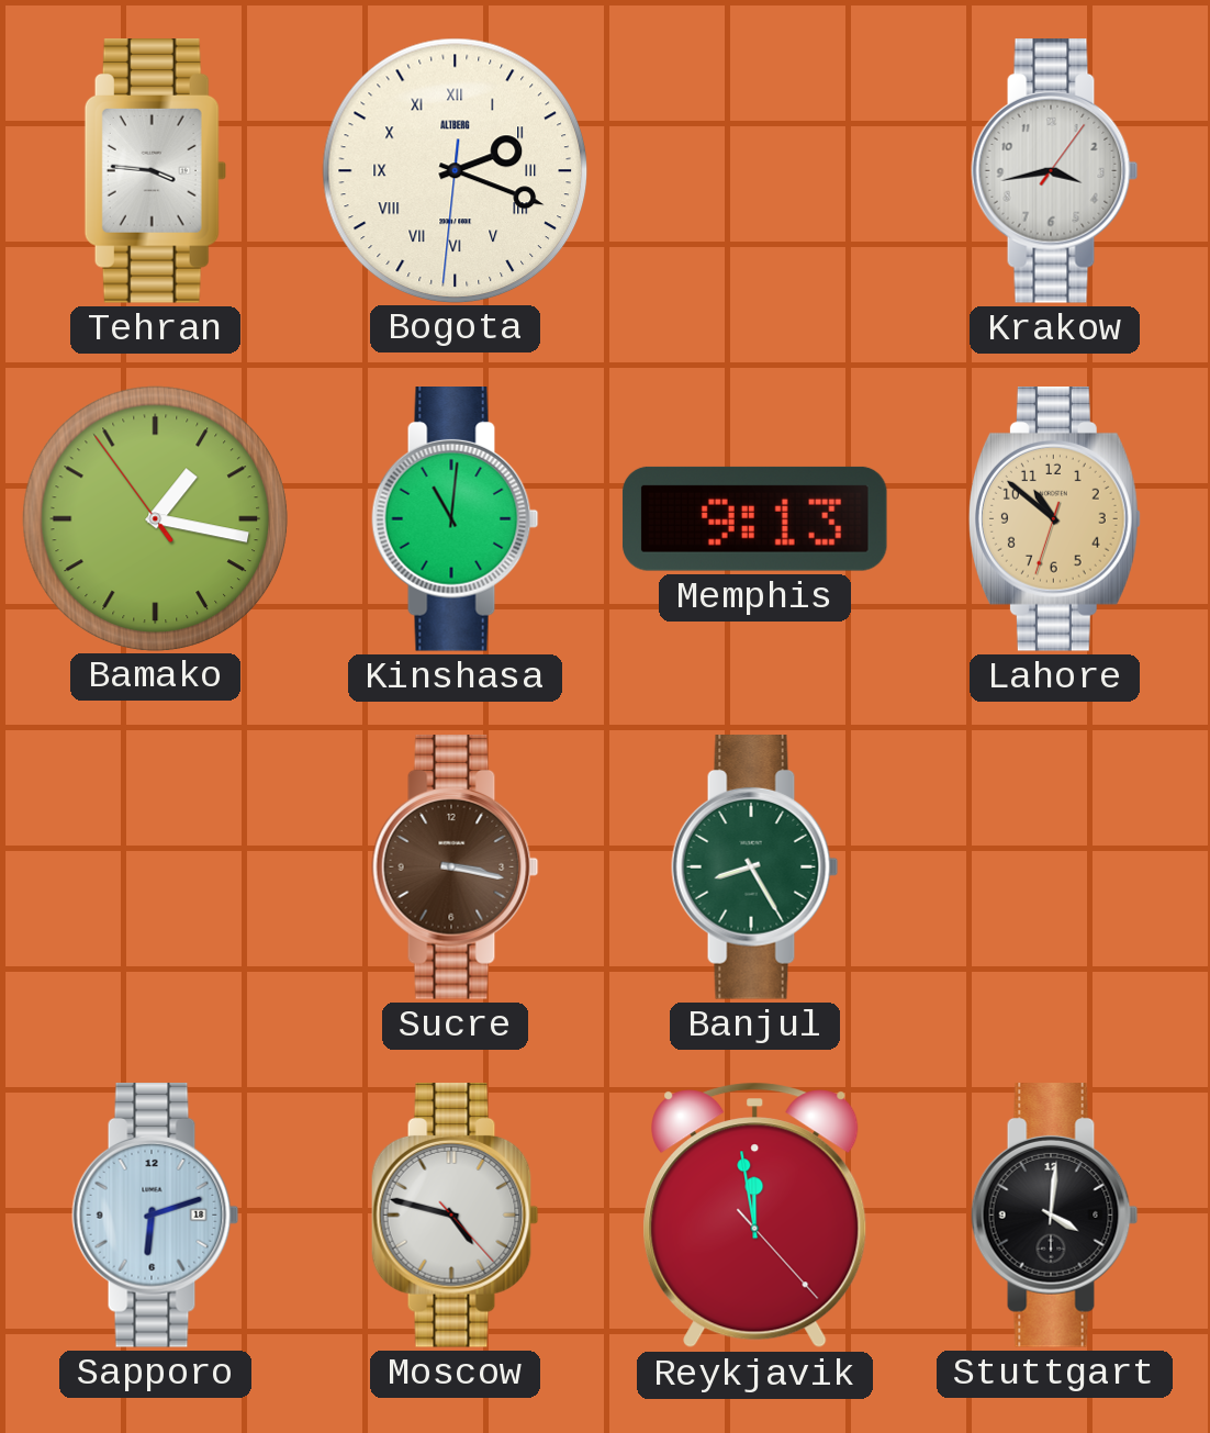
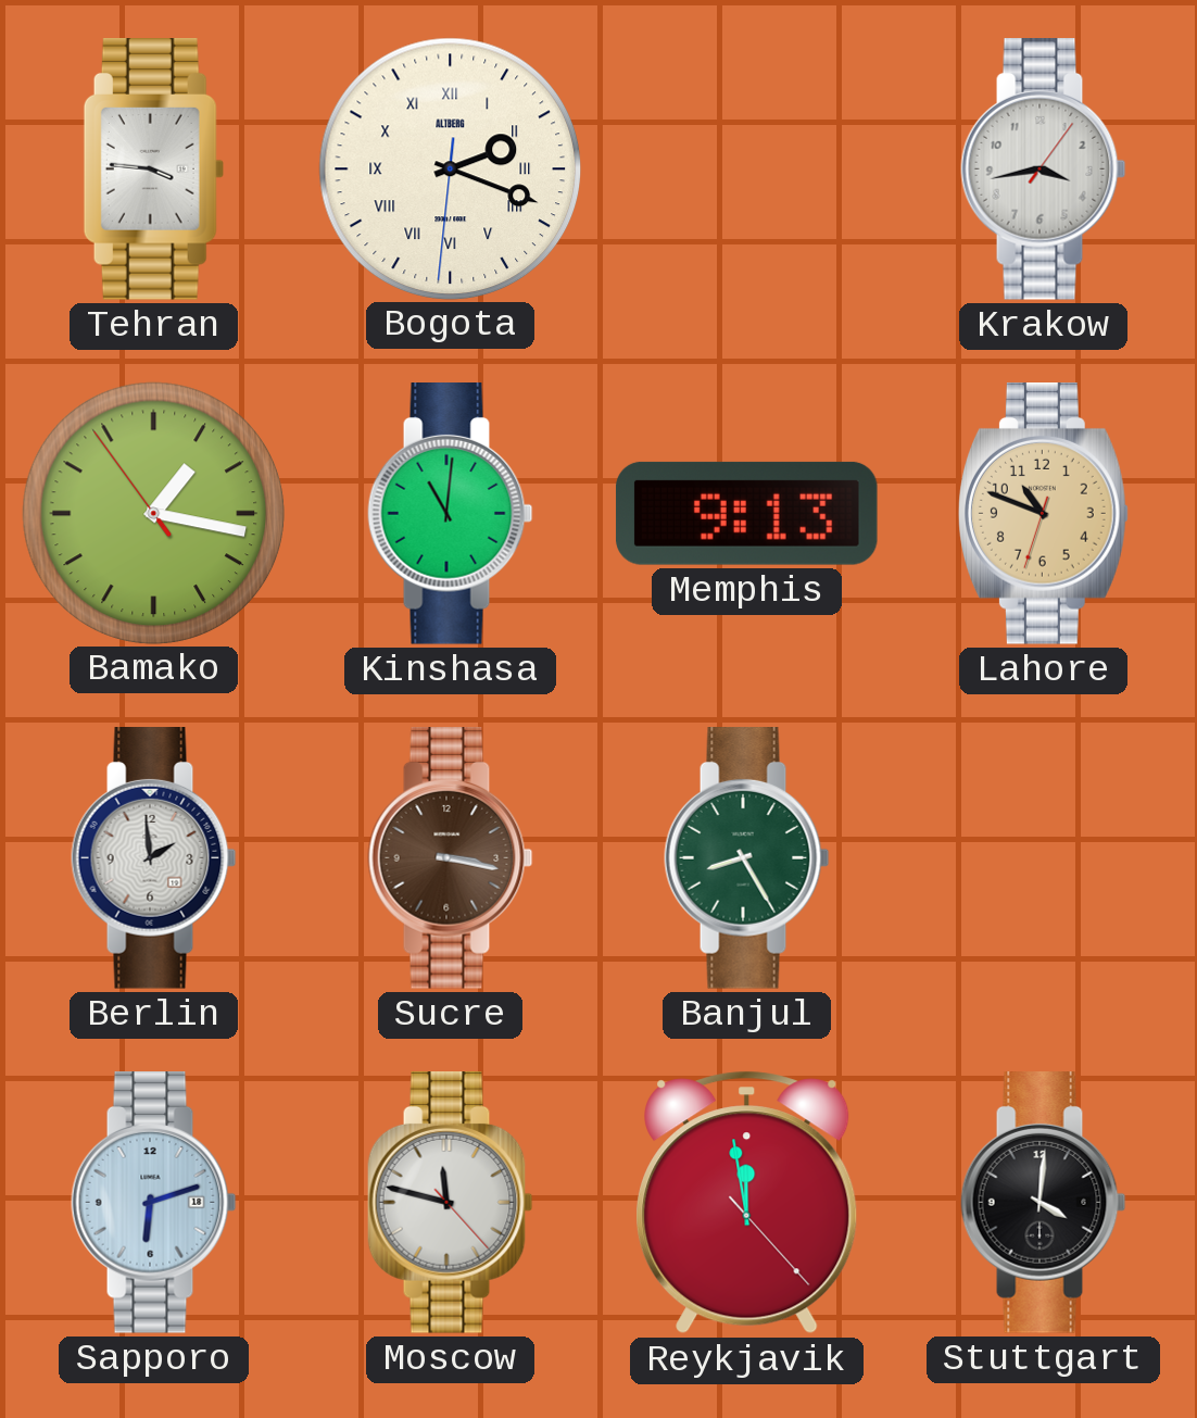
Lahore: 10:51 -> 10:48
Berlin: none -> 1:59
Moscow: 4:47 -> 11:47
